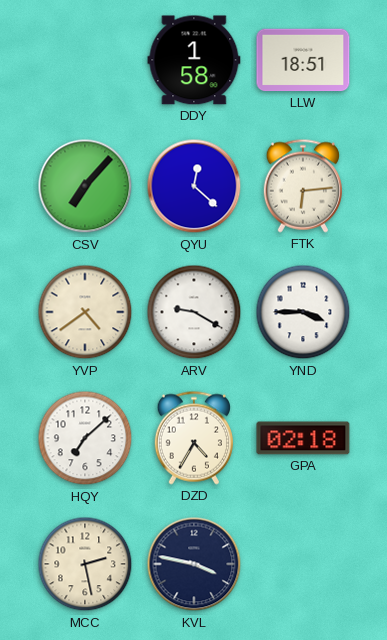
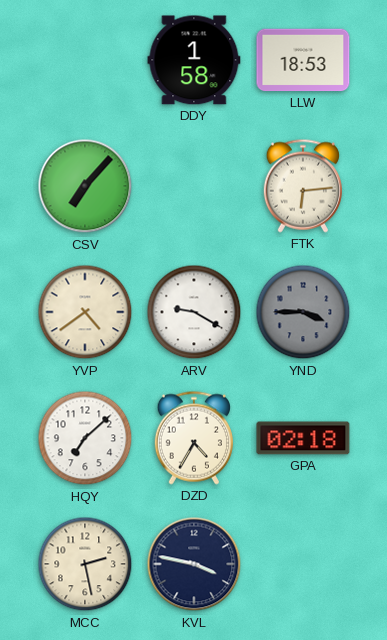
LLW: 18:51 -> 18:53
QYU: 12:22 -> none
YND dial: white -> grey
